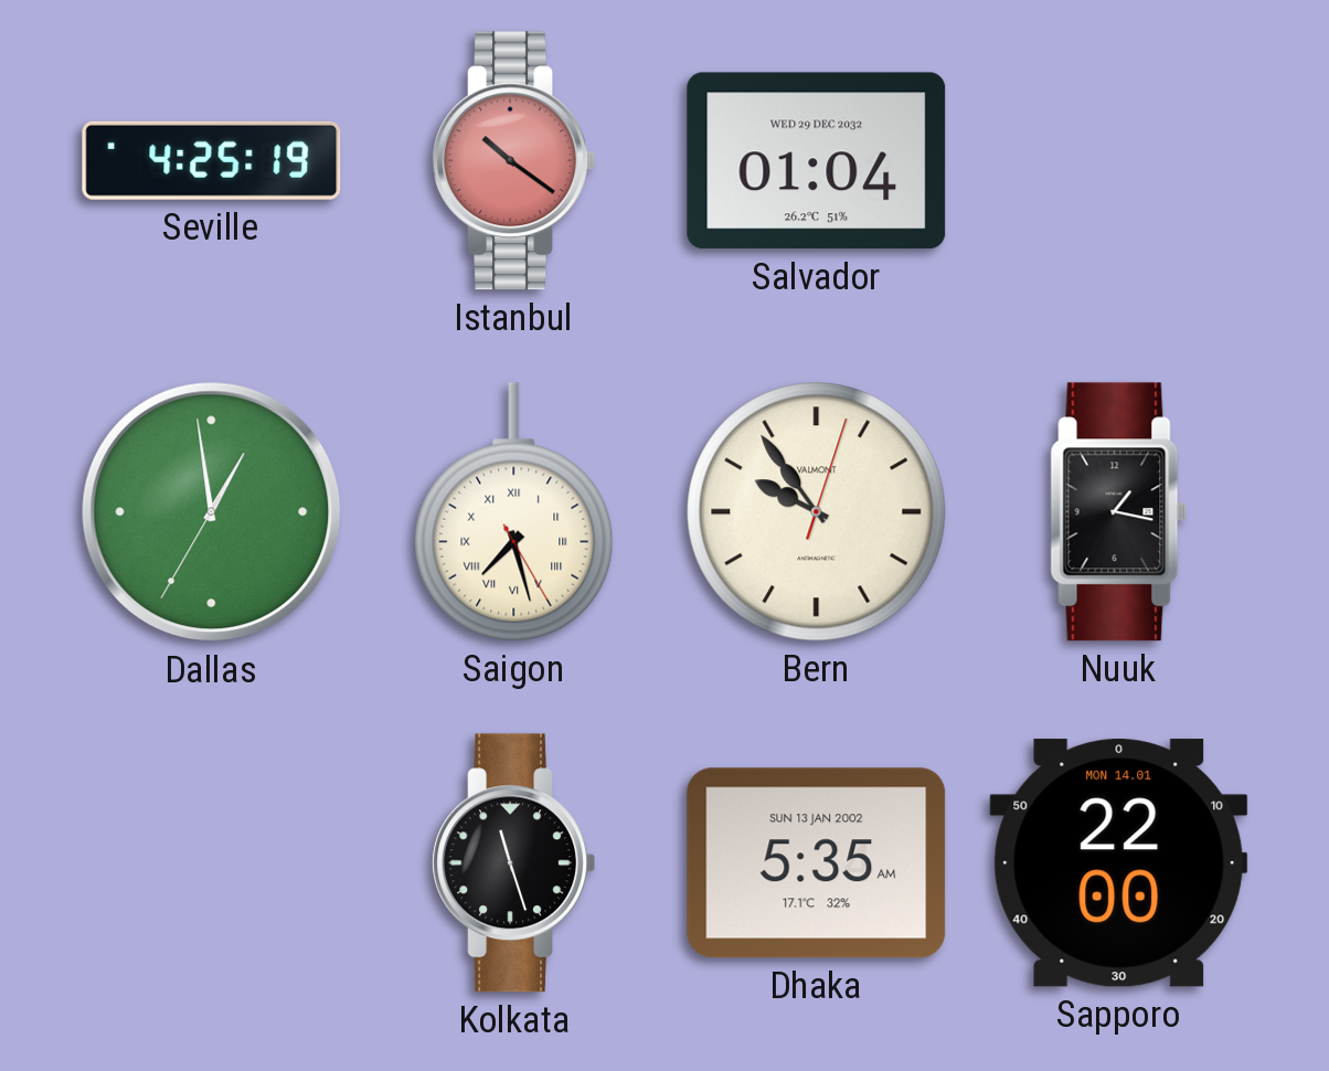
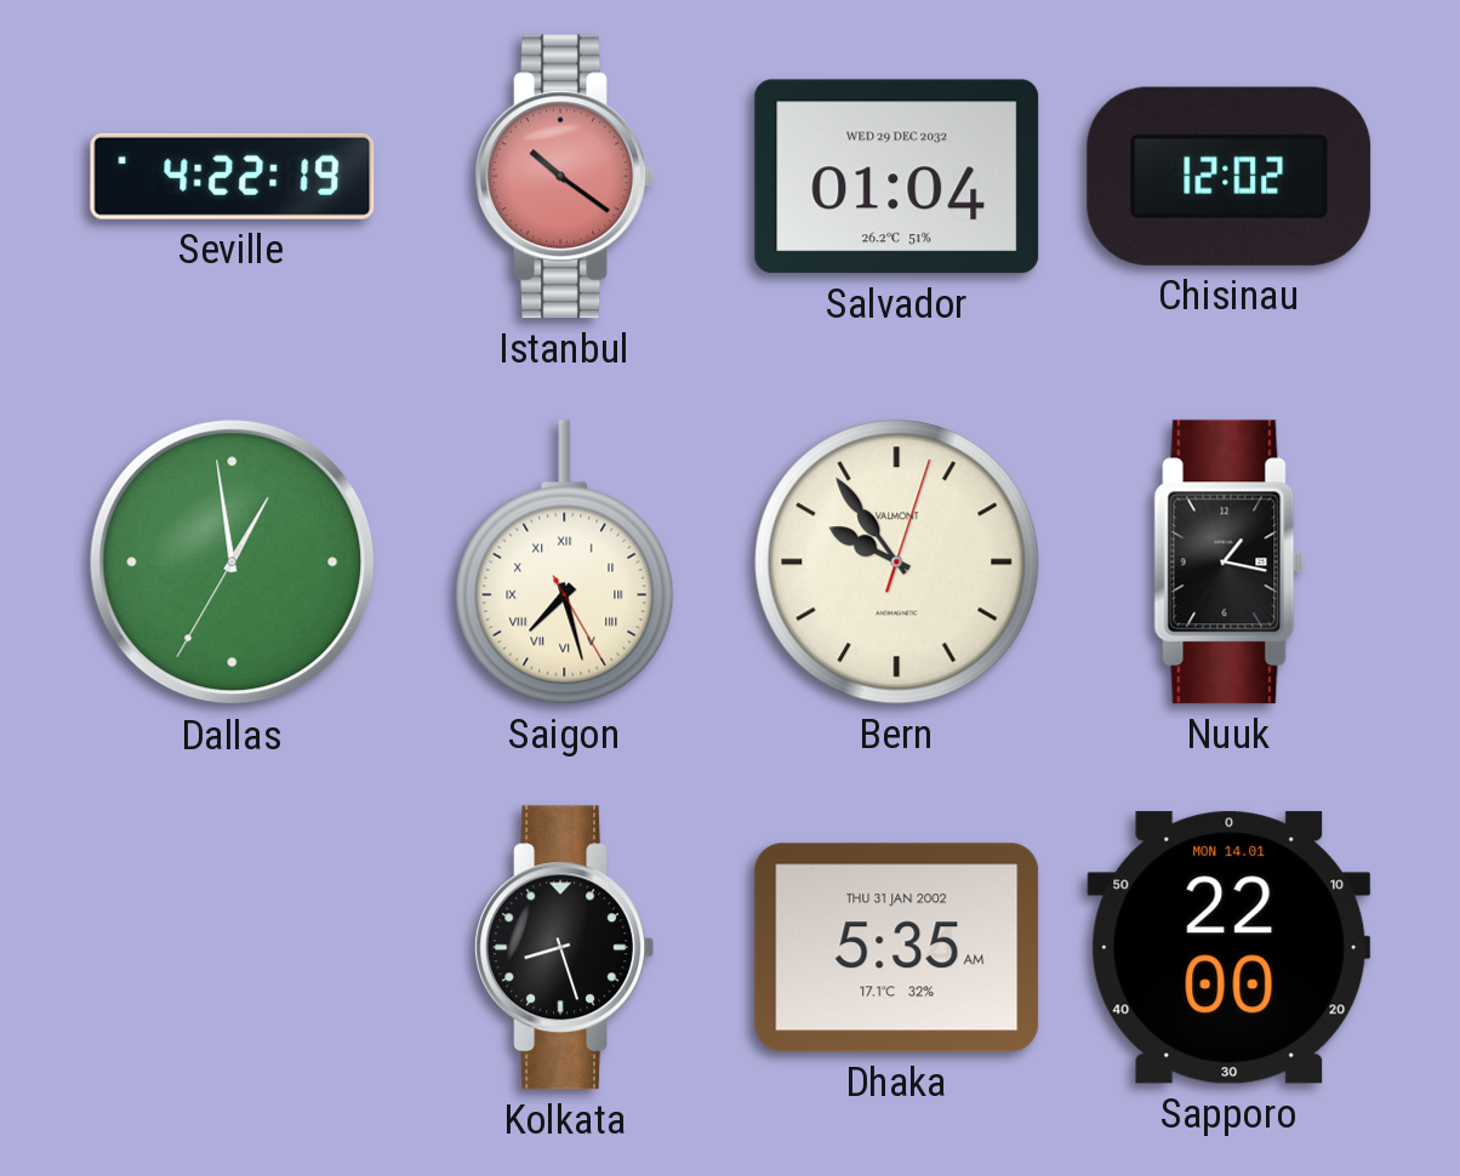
Seville: 4:25 -> 4:22
Chisinau: none -> 12:02
Kolkata: 11:27 -> 8:27
Dhaka date: SUN 13 JAN 2002 -> THU 31 JAN 2002
